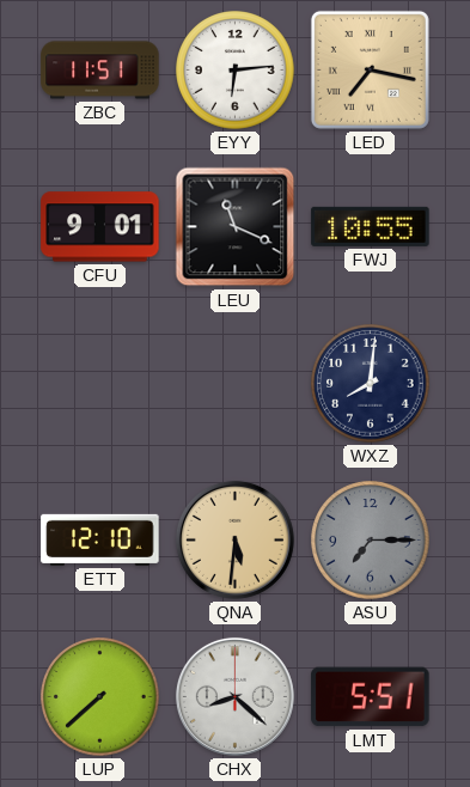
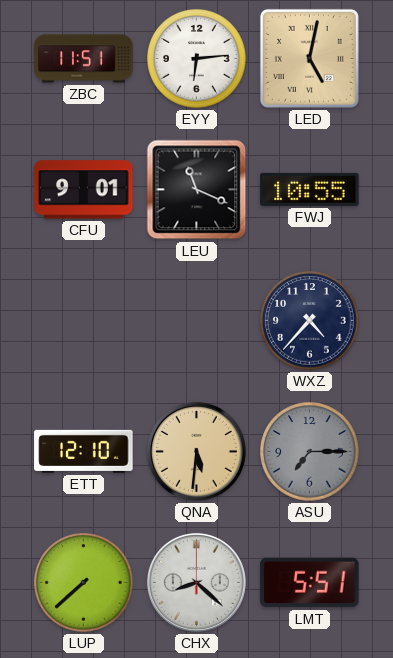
LED: 7:17 -> 5:02
WXZ: 8:01 -> 4:37
